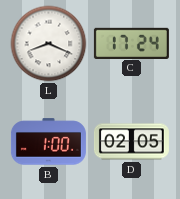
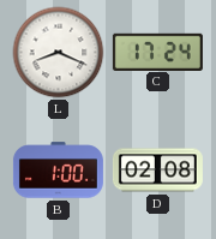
D: 02:05 -> 02:08
